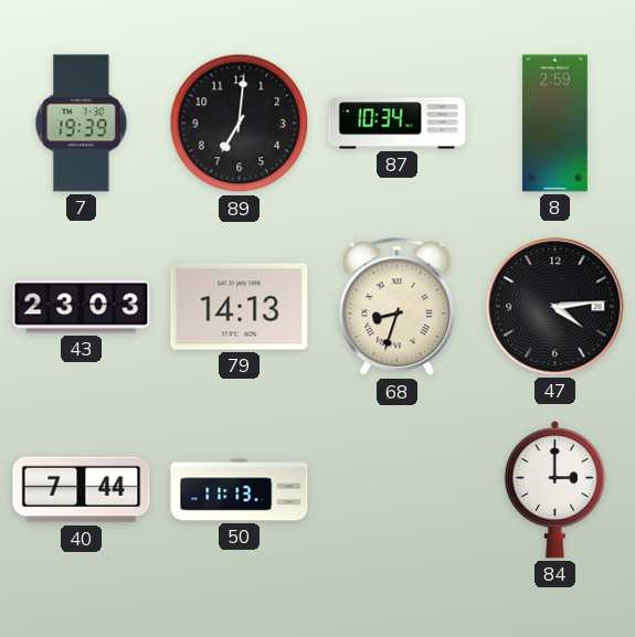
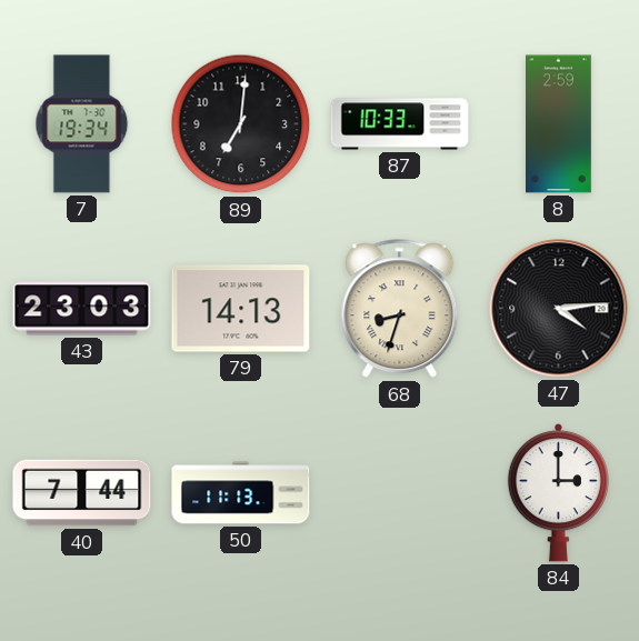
7: 19:39 -> 19:34
87: 10:34 -> 10:33
